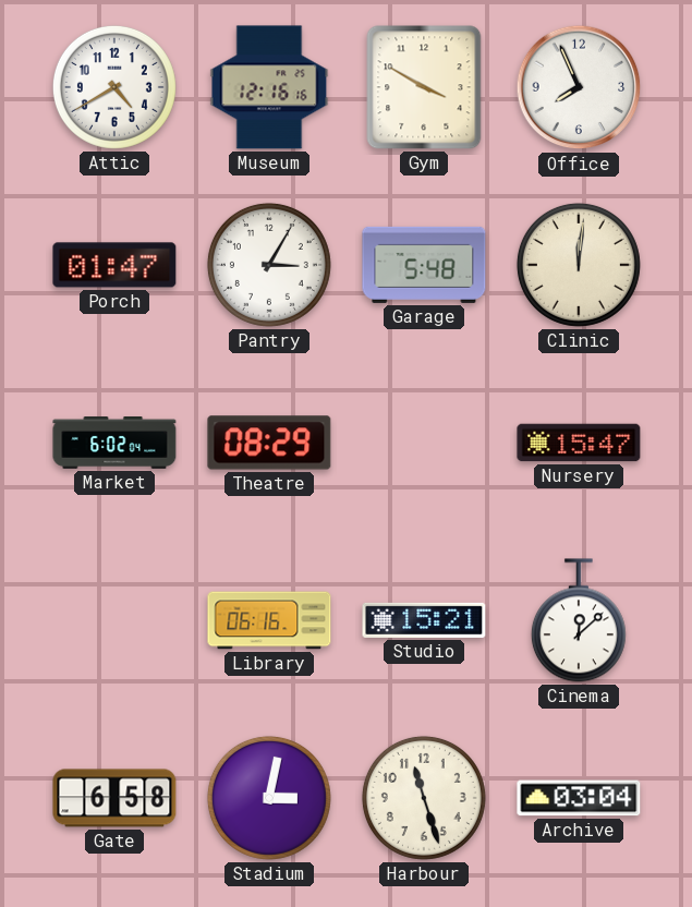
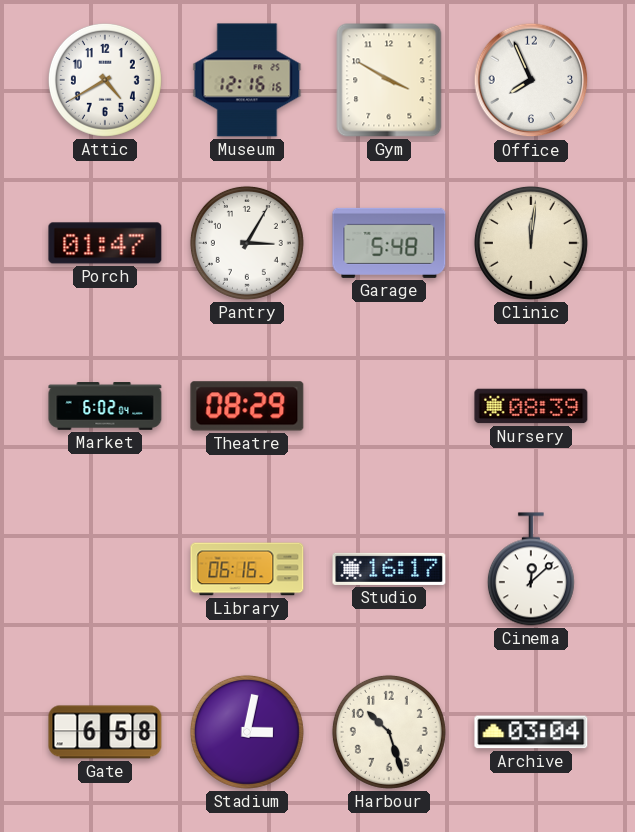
Nursery: 15:47 -> 08:39
Studio: 15:21 -> 16:17
Harbour: 11:27 -> 10:27
